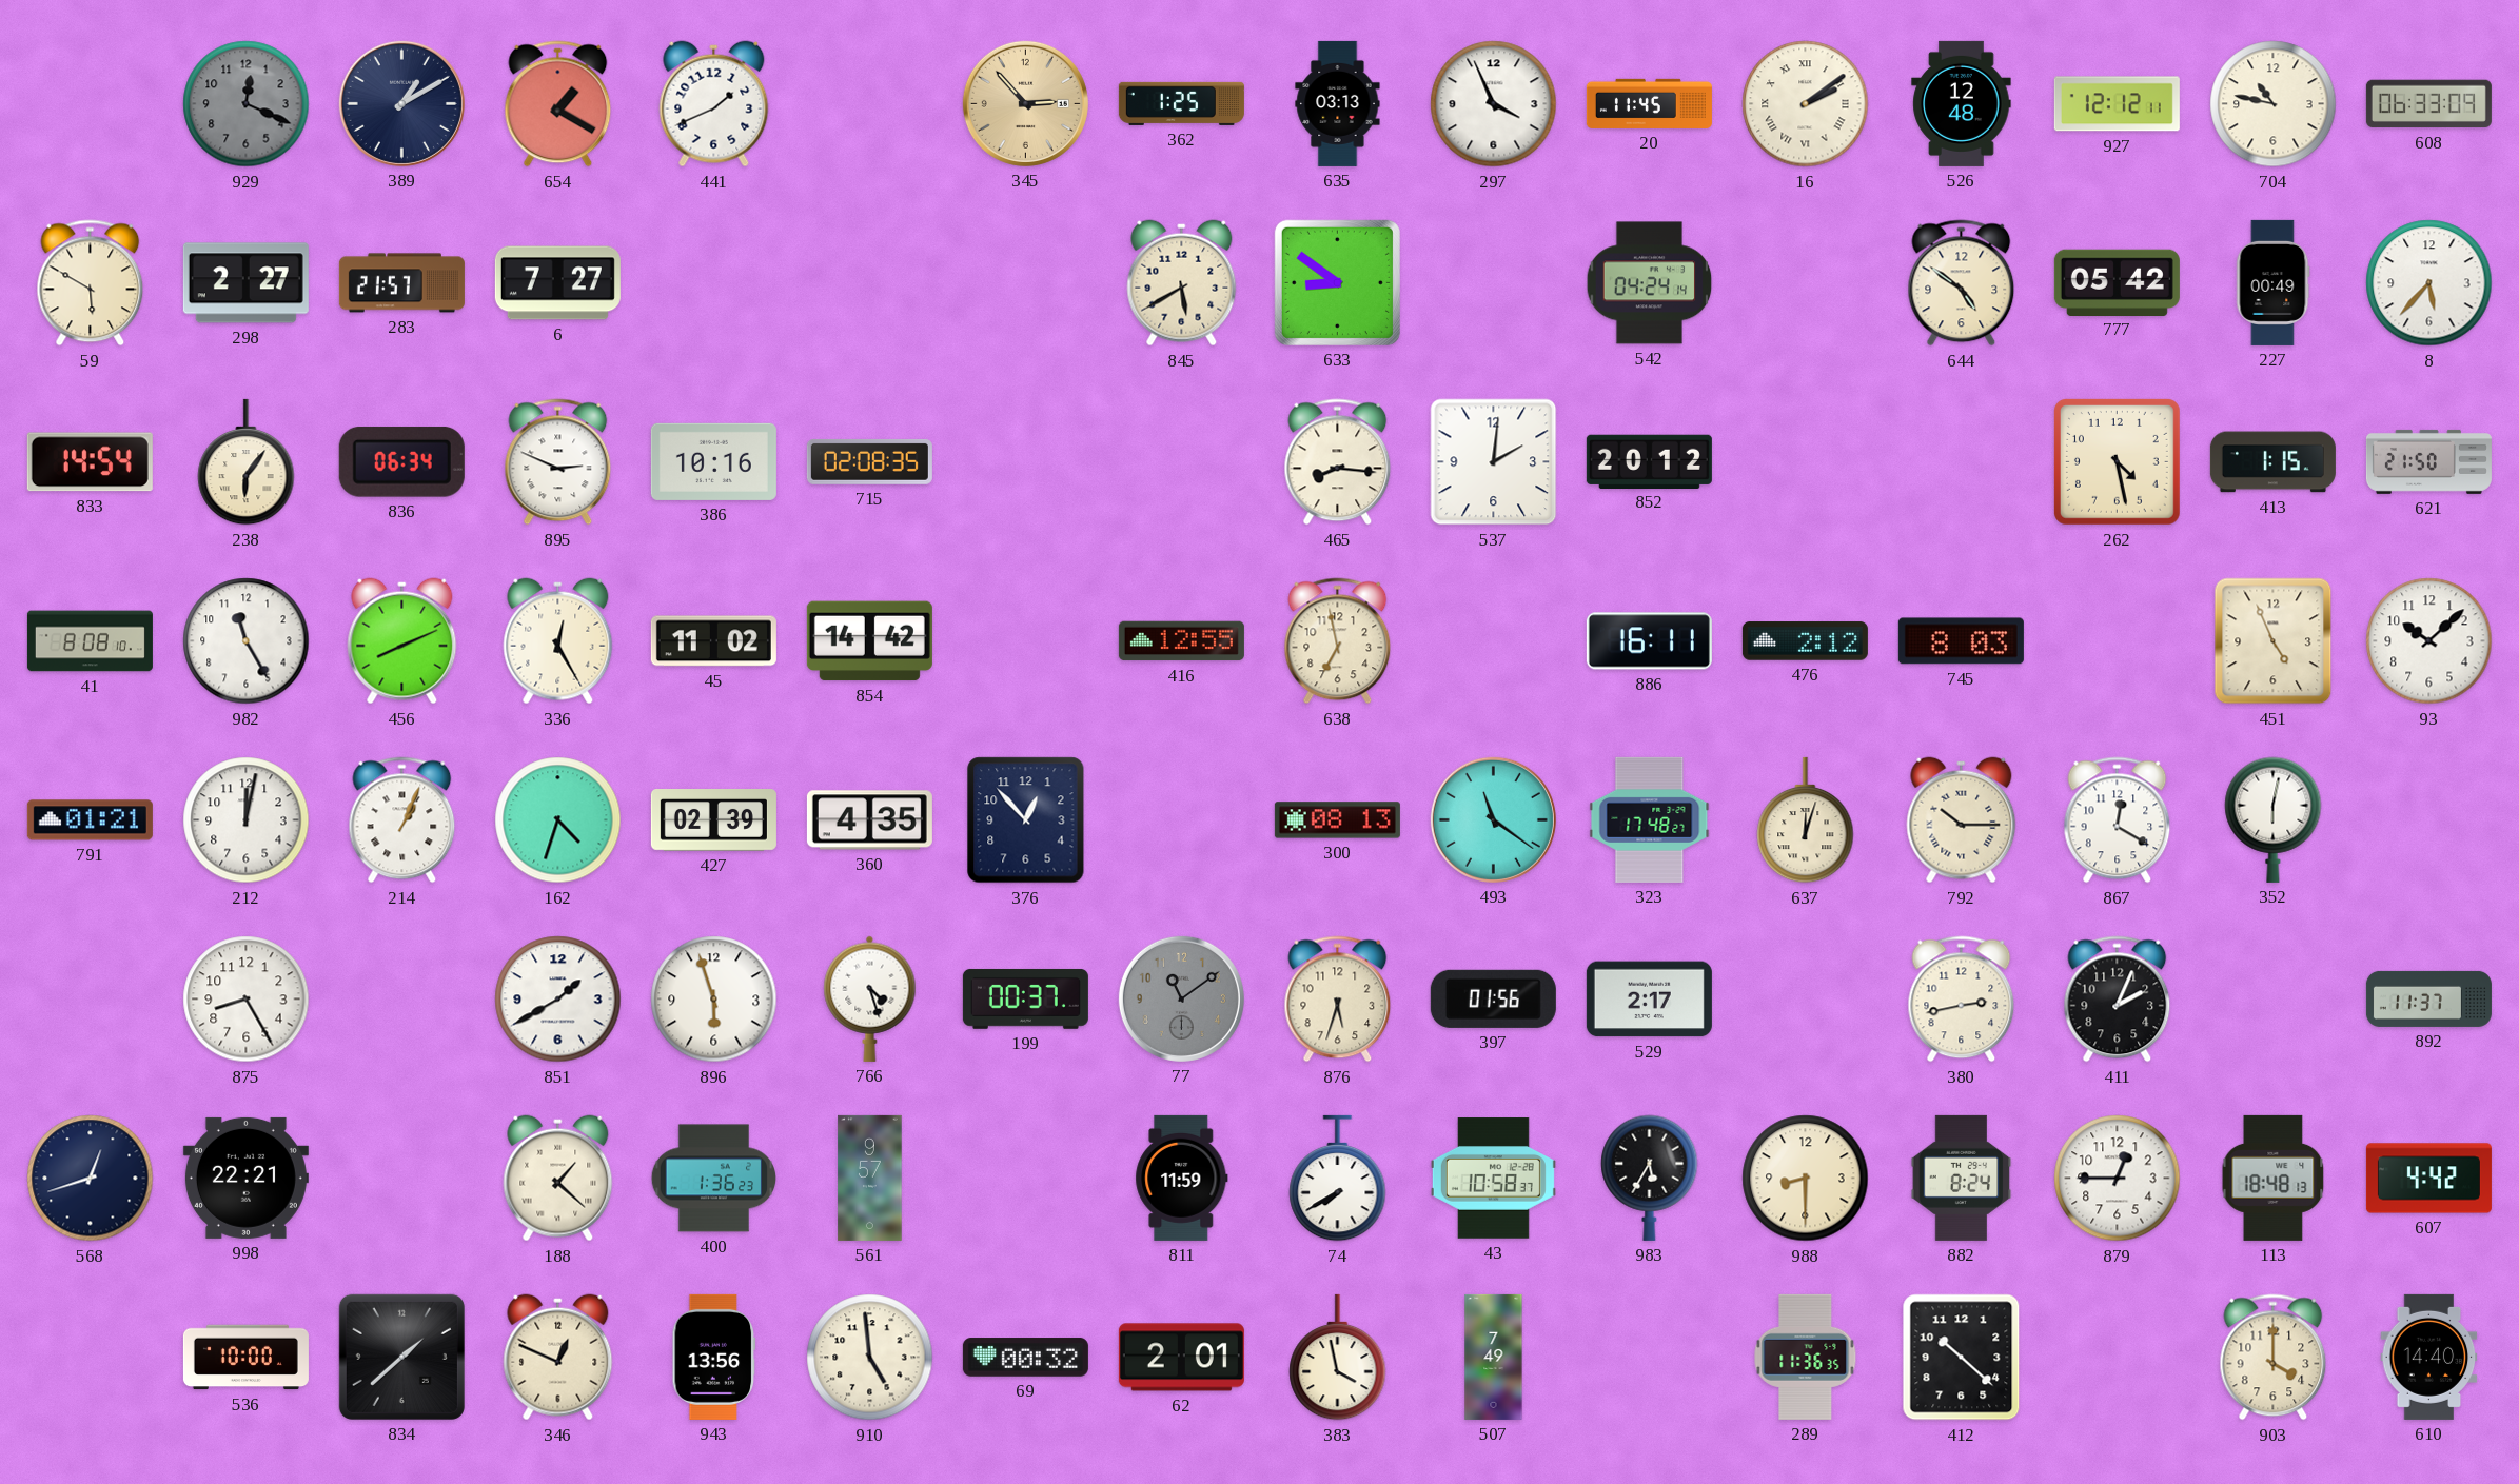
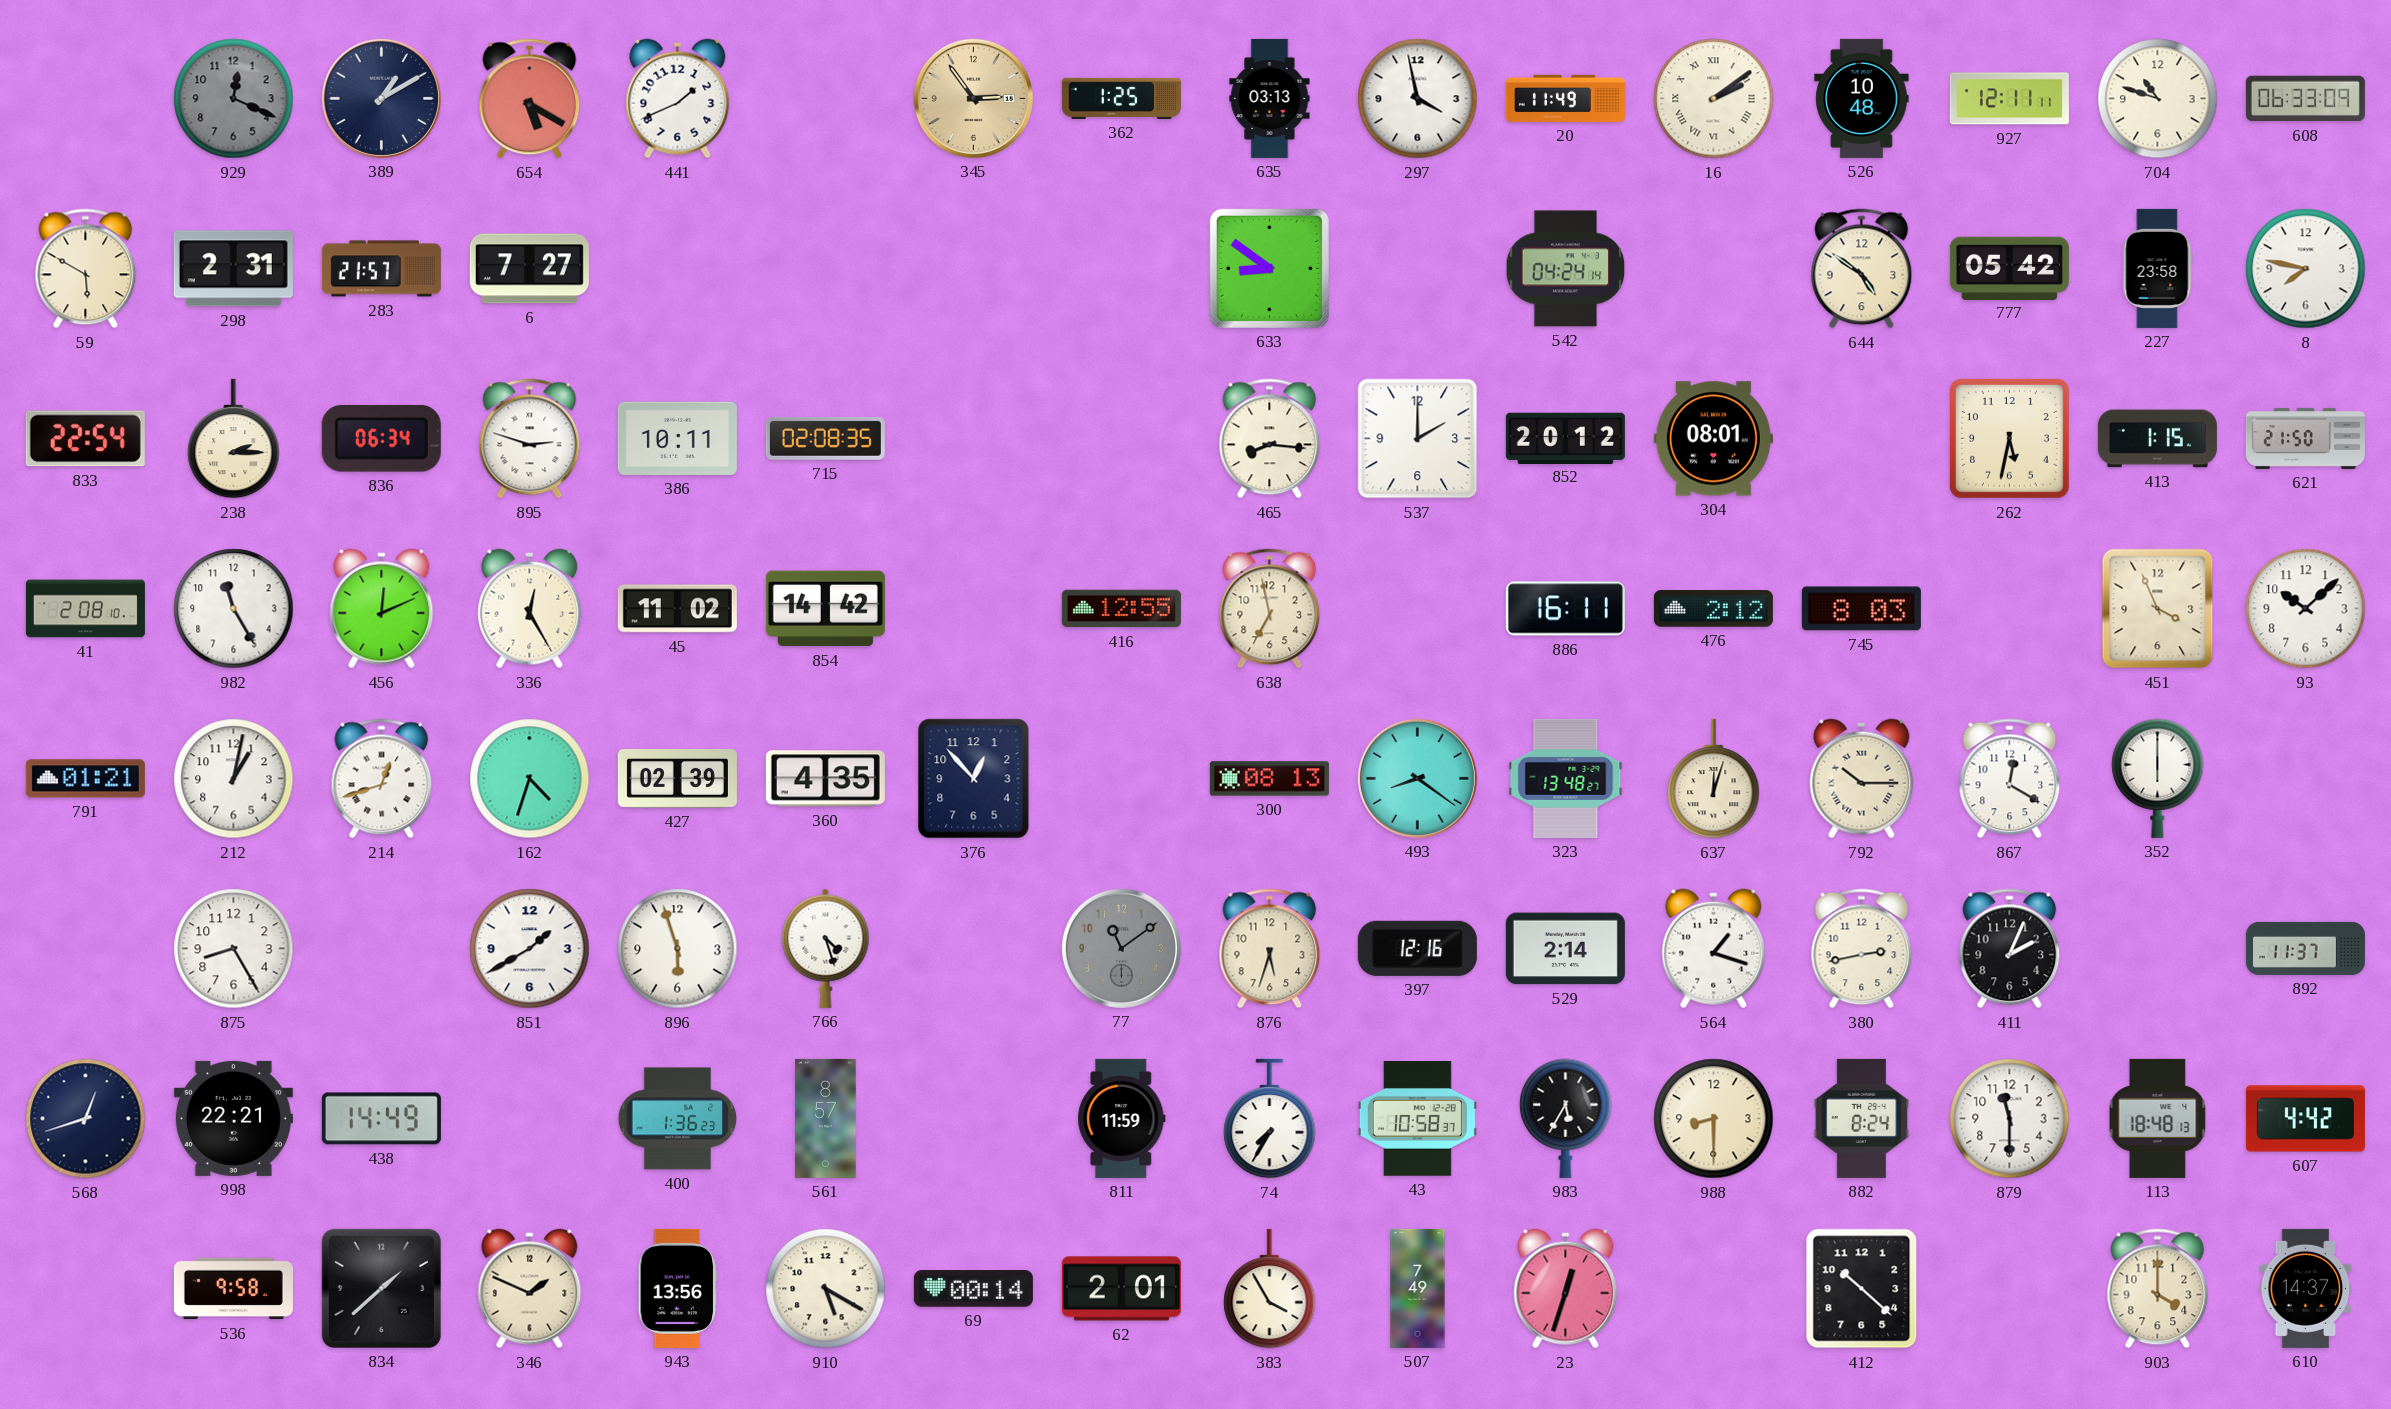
654: 1:20 -> 5:20
345: 2:53 -> 2:54
297: 3:56 -> 3:58
20: 11:45 -> 11:49
526: 12:48 -> 10:48
927: 12:12 -> 12:11
704: 10:47 -> 10:48
298: 2:27 -> 2:31
845: 5:40 -> none
227: 00:49 -> 23:58
8: 5:37 -> 7:47
833: 14:54 -> 22:54
238: 6:06 -> 2:15
895: 2:49 -> 2:48
386: 10:16 -> 10:11
537: 2:01 -> 2:00
304: none -> 08:01
262: 4:28 -> 5:32
41: 8:08 -> 2:08
456: 8:11 -> 12:11
451: 4:56 -> 3:56
212: 12:02 -> 1:02
214: 1:04 -> 12:42
493: 11:21 -> 8:21
323: 17:48 -> 13:48
352: 6:02 -> 6:00
199: 00:37 -> none
397: 01:56 -> 12:16
529: 2:17 -> 2:14
564: none -> 1:18
438: none -> 14:49
188: 1:22 -> none
561: 9:57 -> 8:57
74: 7:40 -> 7:35
879: 12:45 -> 11:30
536: 10:00 -> 9:58
346: 12:49 -> 1:49
910: 4:59 -> 5:20
69: 00:32 -> 00:14
383: 3:58 -> 3:55
23: none -> 12:33
289: 11:36 -> none
610: 14:40 -> 14:37
